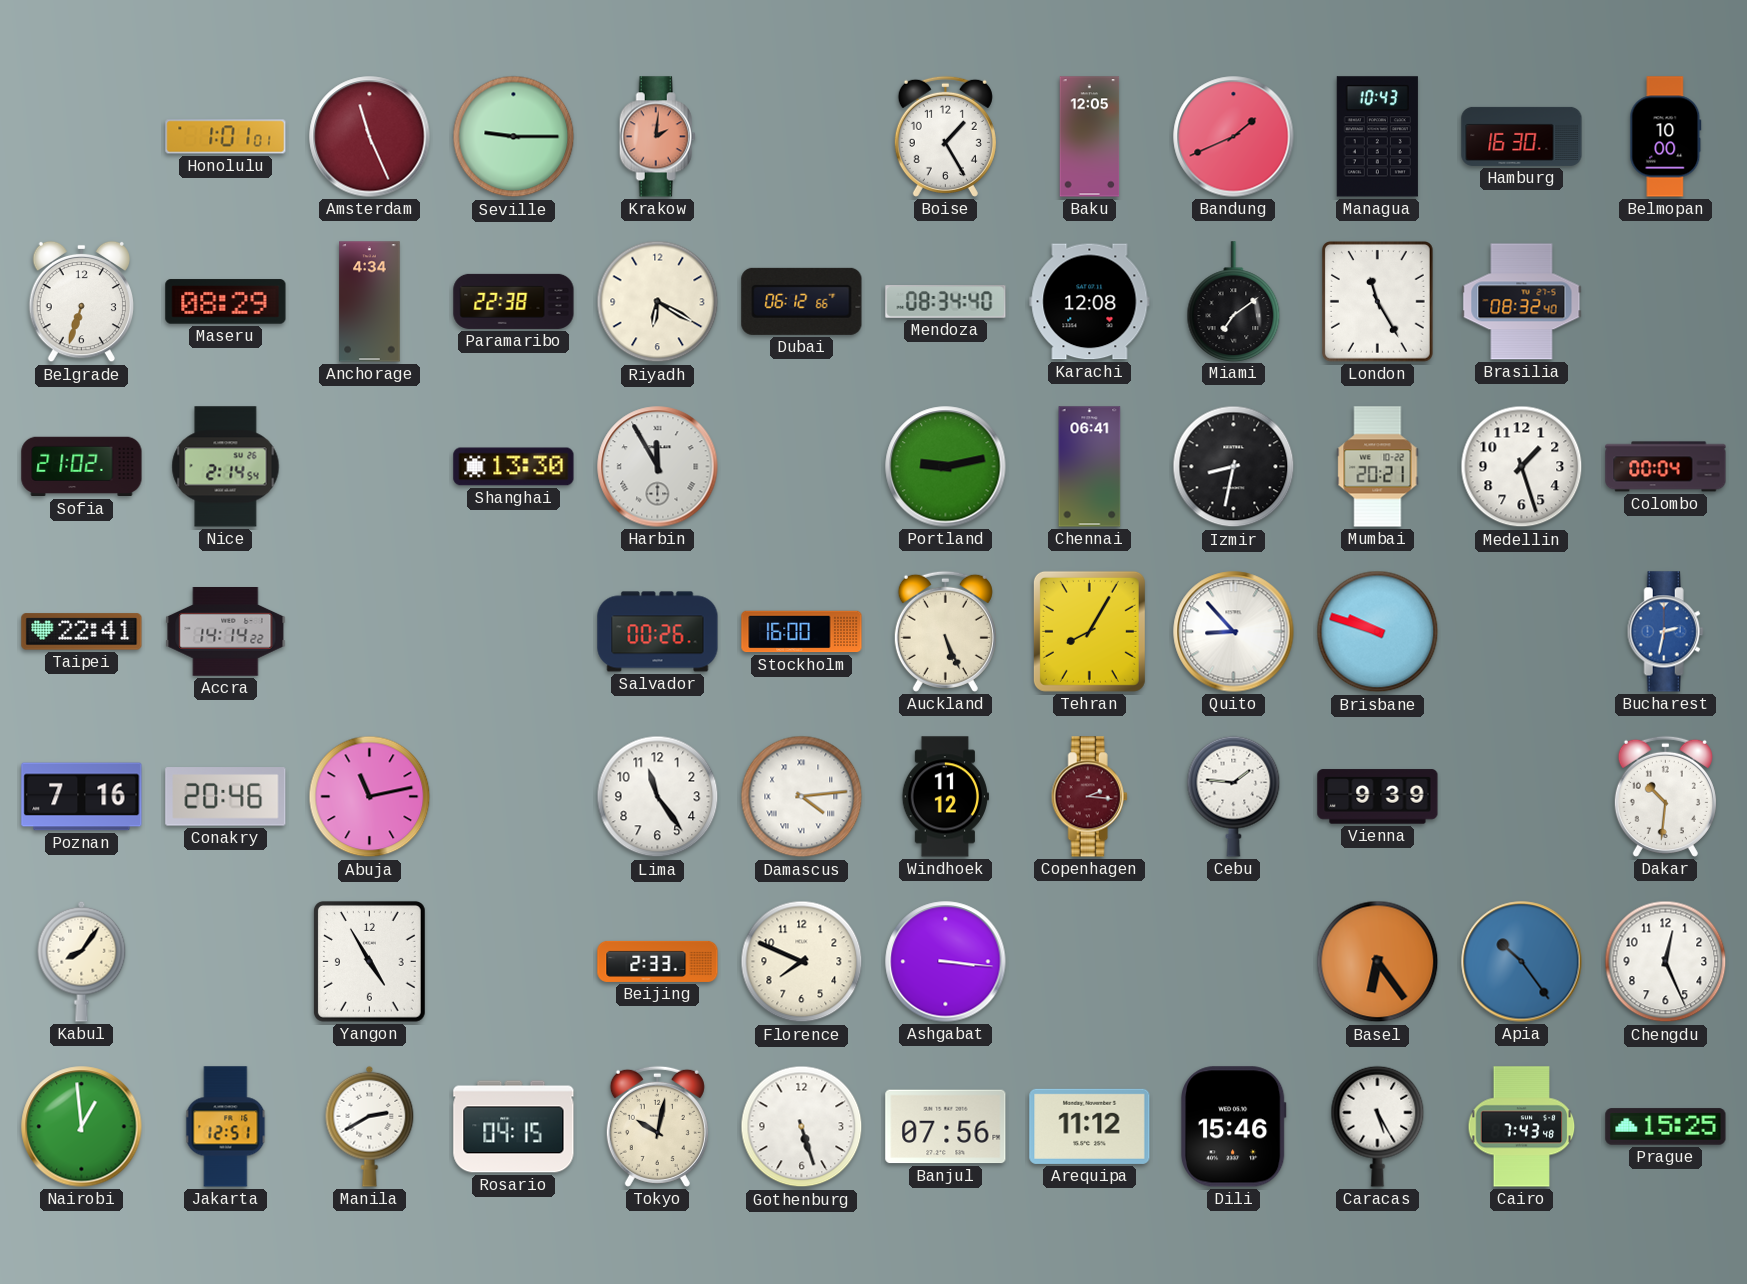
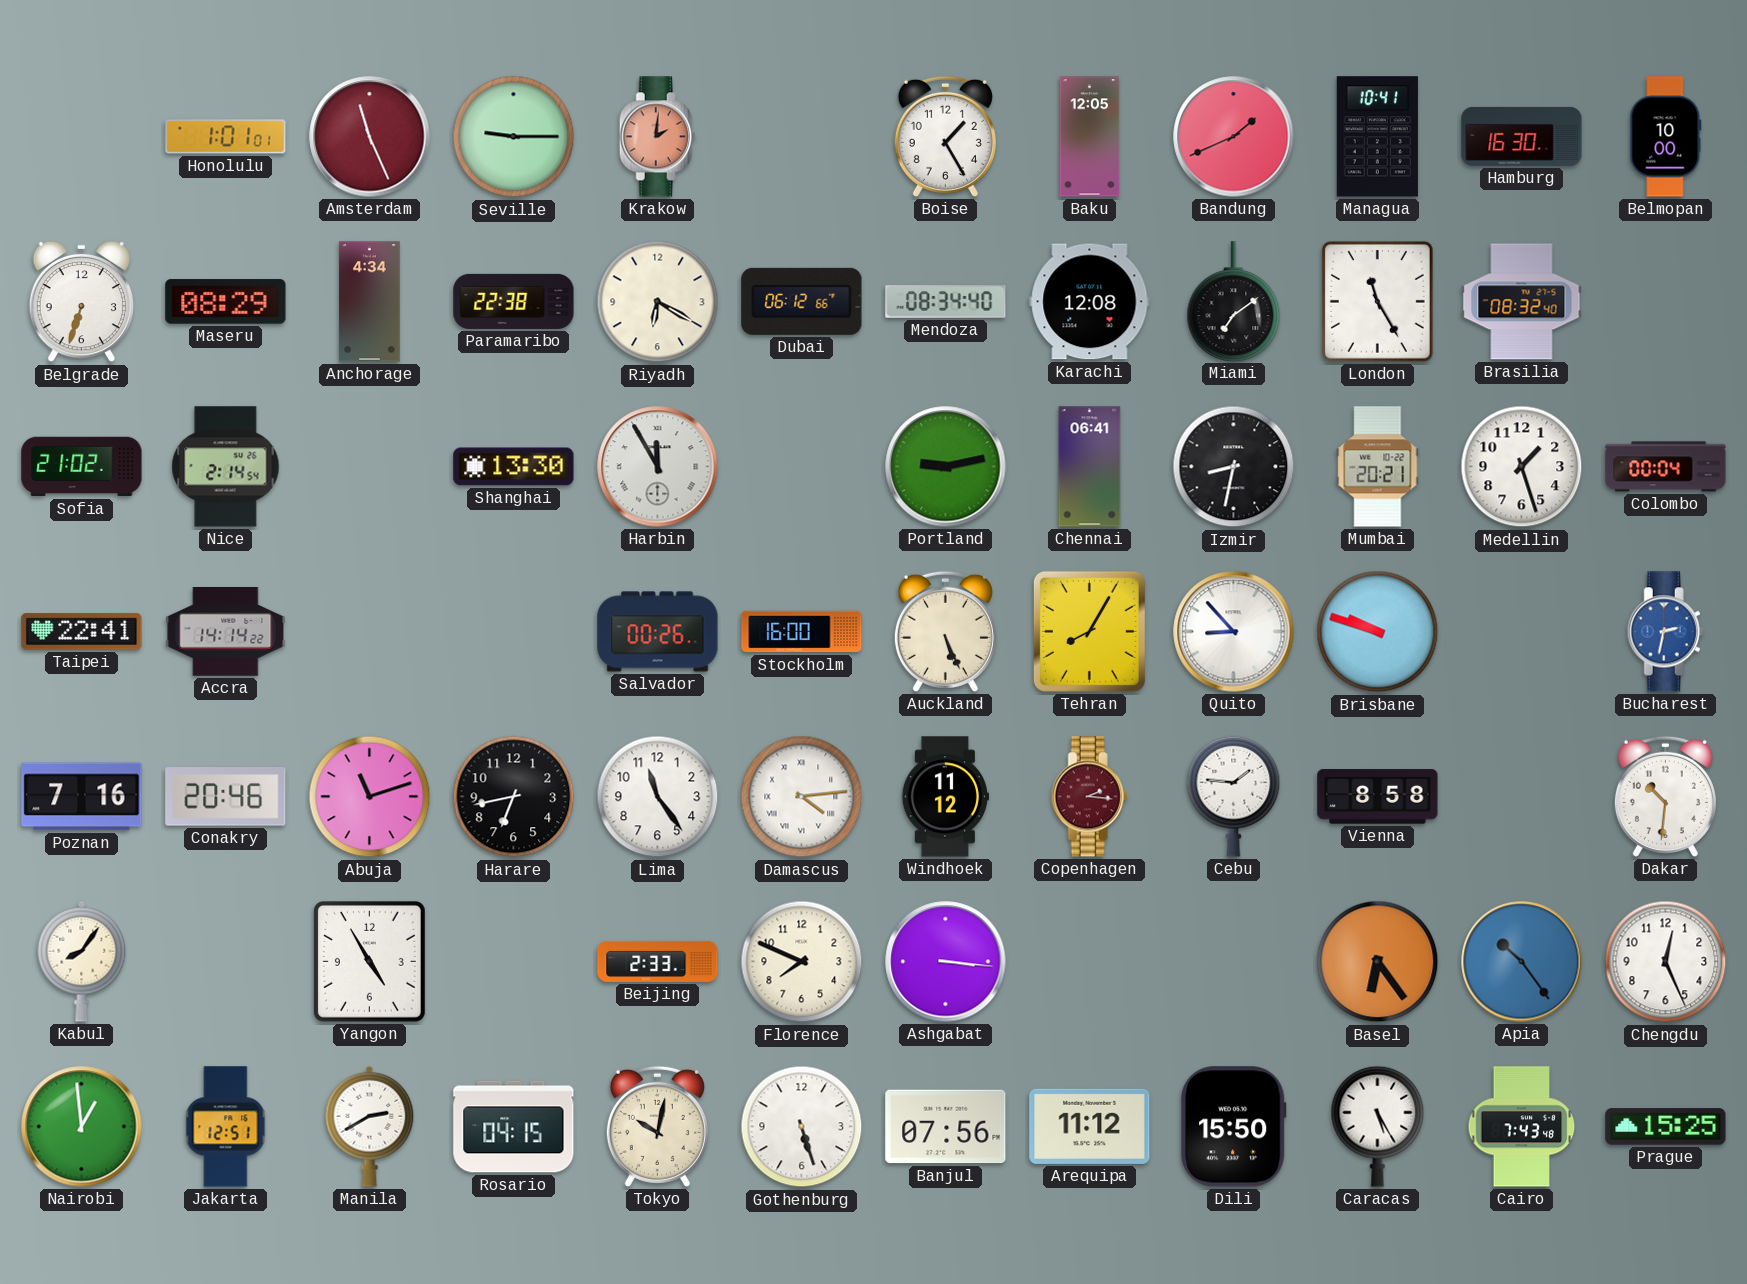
Managua: 10:43 -> 10:41
Abuja: 11:13 -> 11:12
Harare: none -> 6:43
Vienna: 9:39 -> 8:58
Dili: 15:46 -> 15:50
